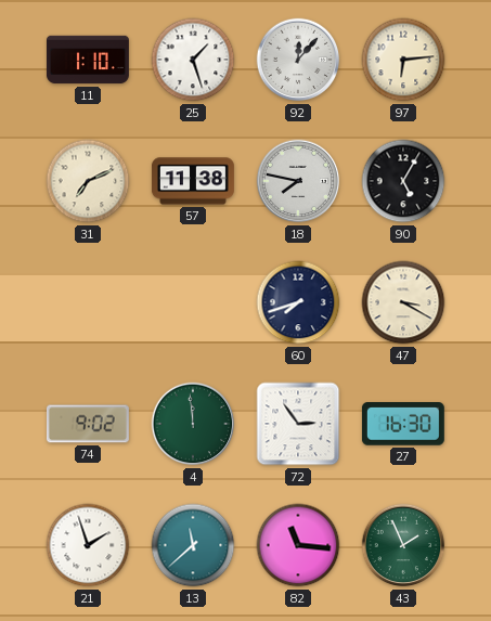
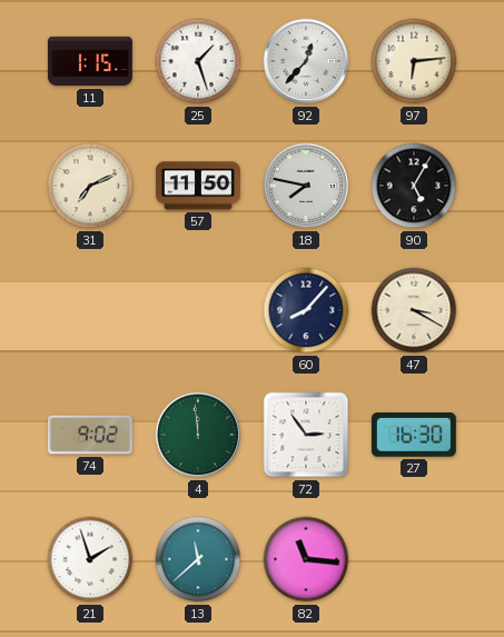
11: 1:10 -> 1:15
92: 12:07 -> 12:37
57: 11:38 -> 11:50
60: 7:42 -> 8:07
43: 1:56 -> none
